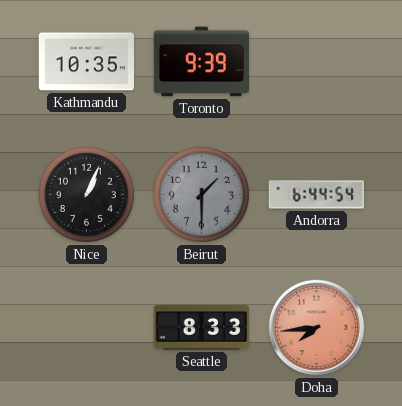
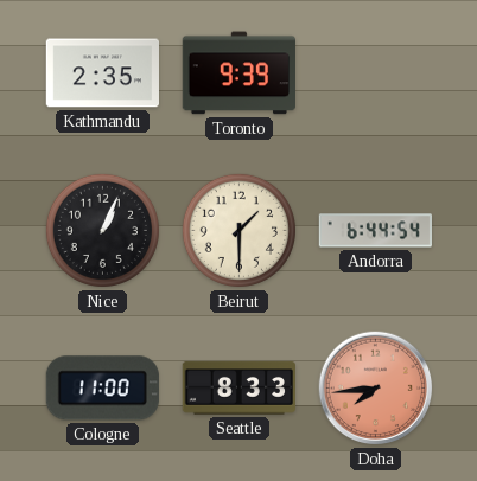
Kathmandu: 10:35 -> 2:35
Beirut dial: grey -> cream
Cologne: none -> 11:00
